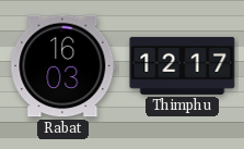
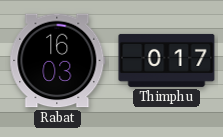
Thimphu: 12:17 -> 0:17
